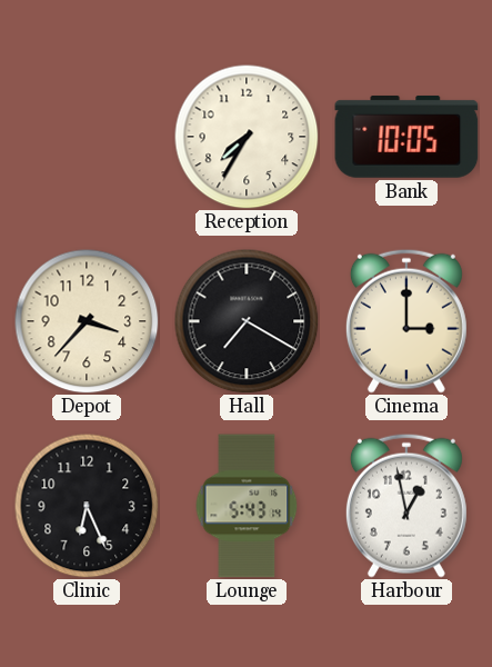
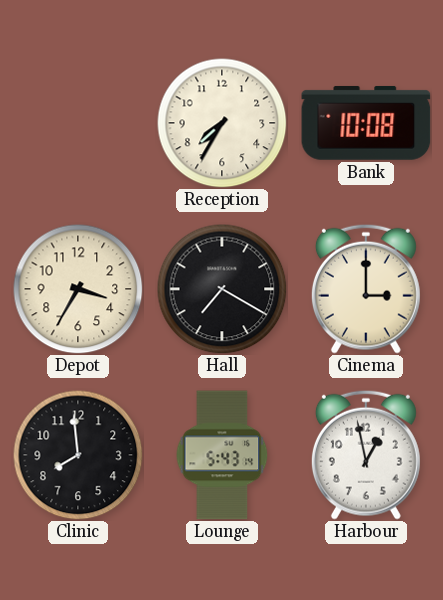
Bank: 10:05 -> 10:08
Depot: 3:37 -> 3:35
Clinic: 6:26 -> 7:59
